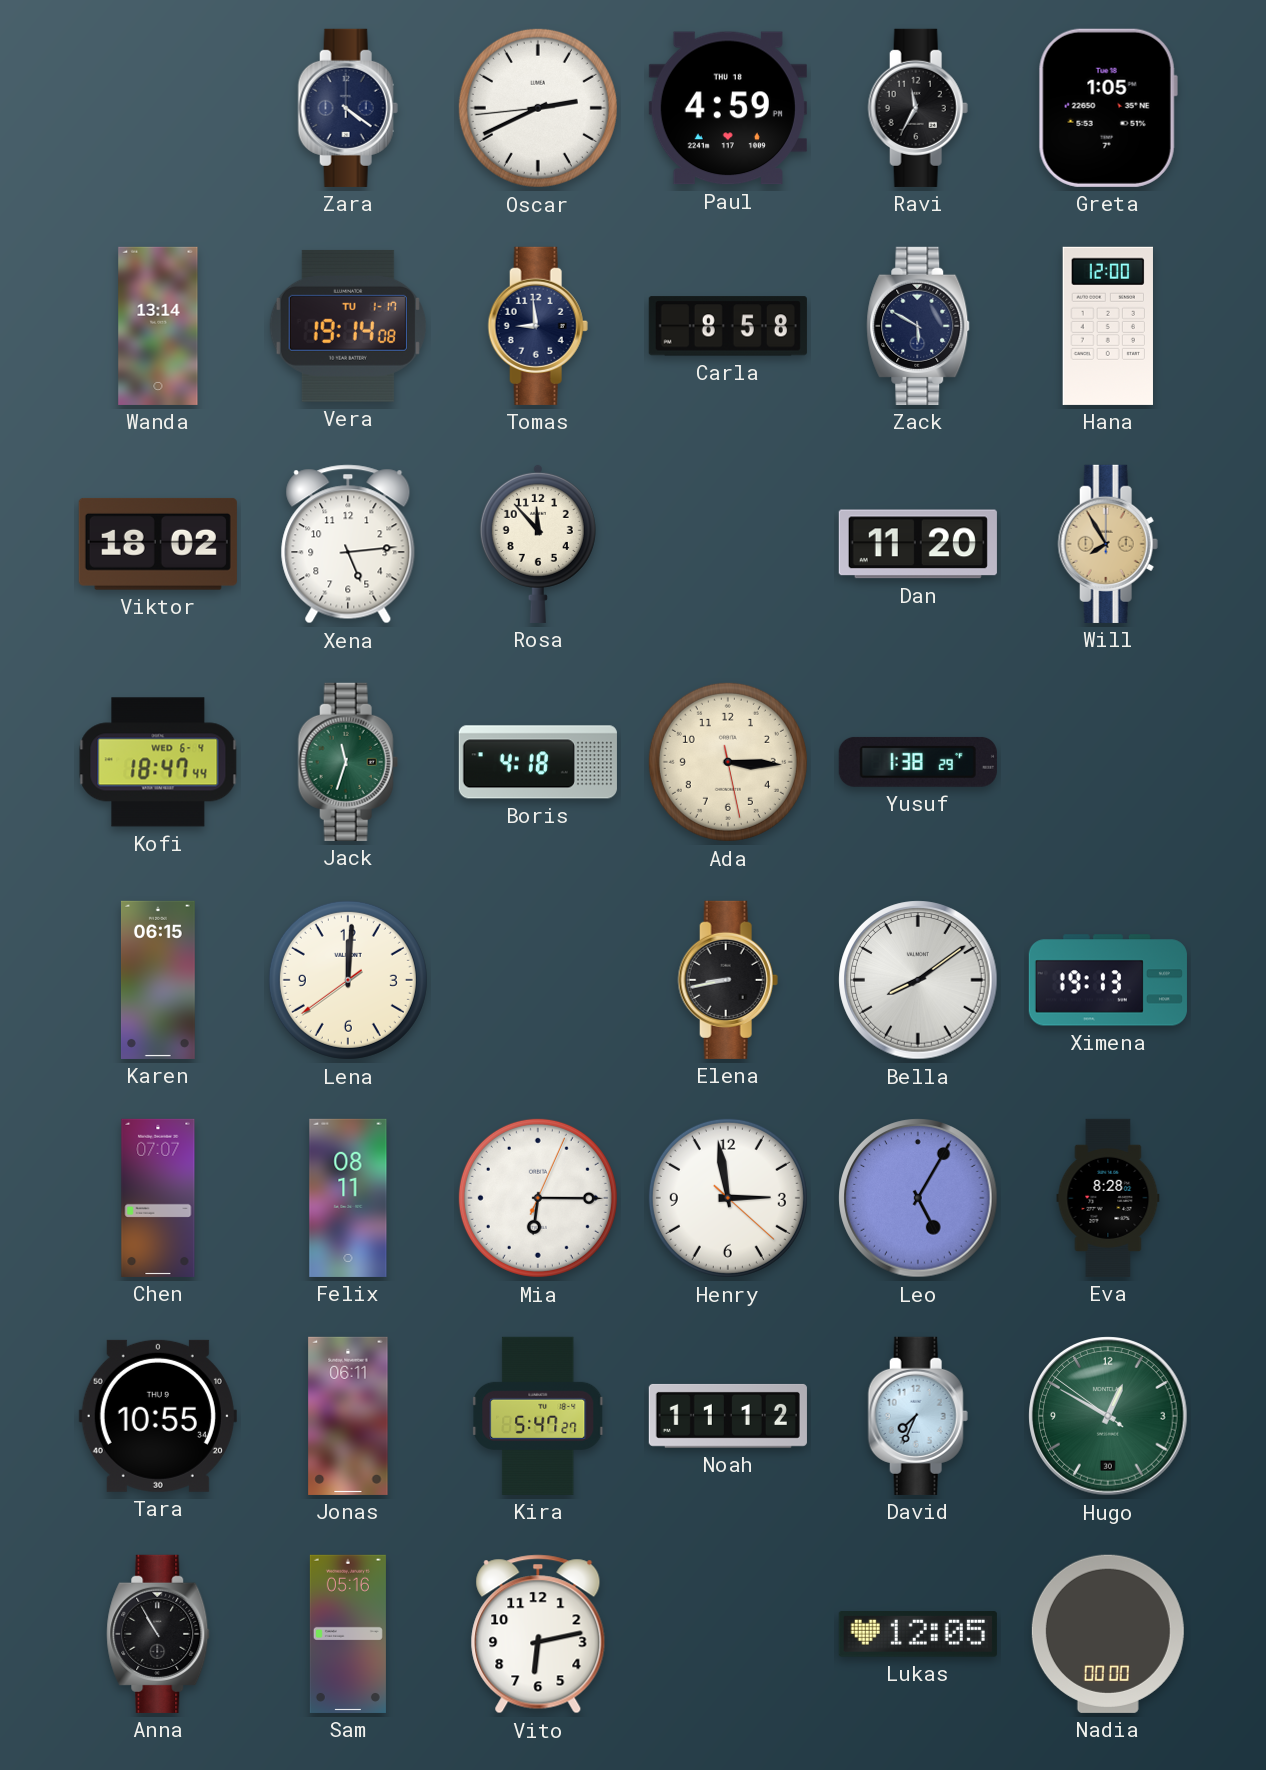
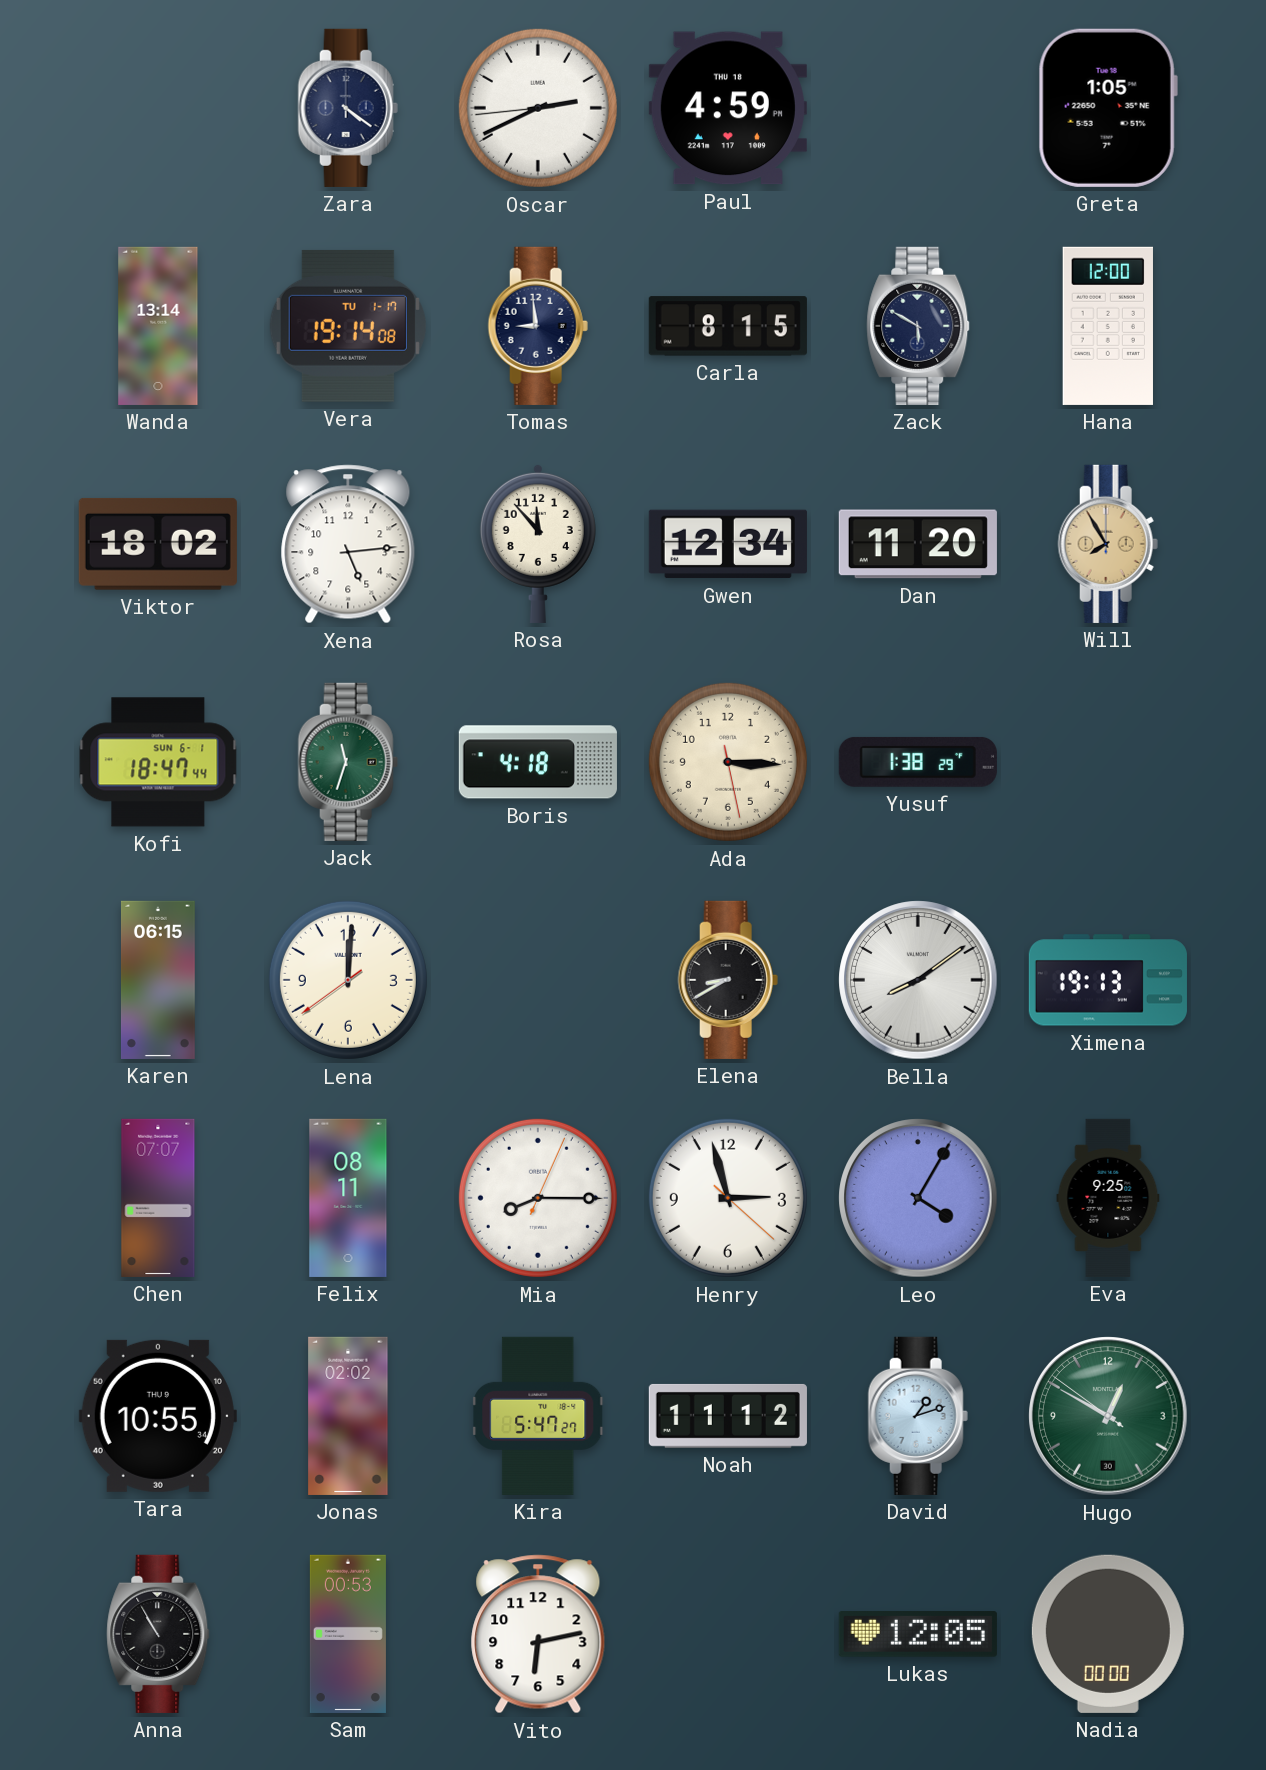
Ravi: 11:35 -> none
Carla: 8:58 -> 8:15
Gwen: none -> 12:34
Kofi date: WED 6-4 -> SUN 6-1
Elena: 8:43 -> 8:40
Mia: 6:15 -> 8:15
Henry: 2:58 -> 2:57
Leo: 5:05 -> 4:05
Eva: 8:28 -> 9:25
Jonas: 06:11 -> 02:02
David: 7:34 -> 1:12
Sam: 05:16 -> 00:53
